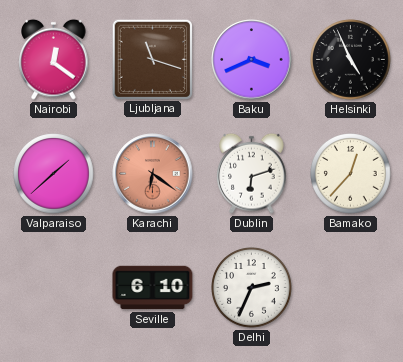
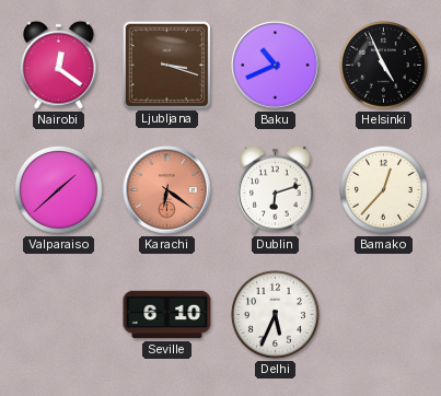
Ljubljana: 11:18 -> 3:18
Baku: 3:41 -> 10:41
Delhi: 2:34 -> 5:34
